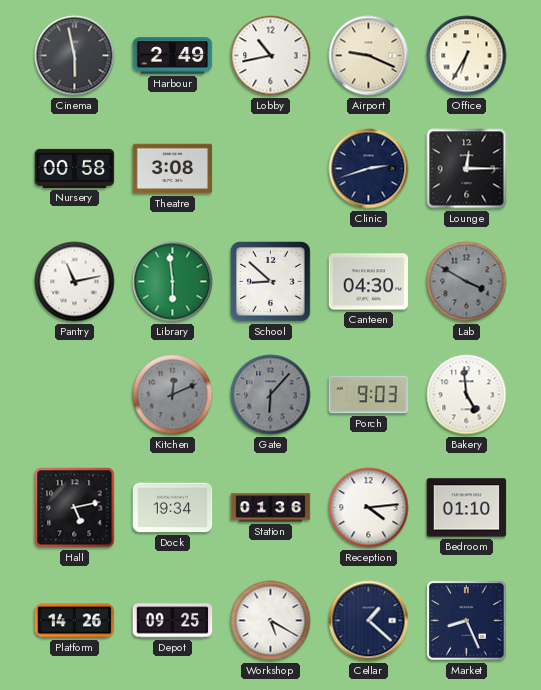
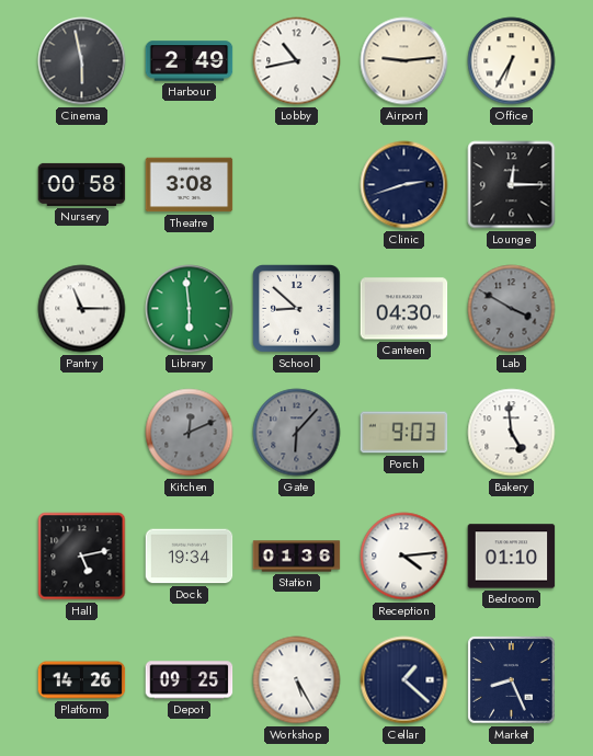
Airport: 9:19 -> 9:14
Pantry: 11:13 -> 11:15
Workshop: 5:20 -> 5:25
